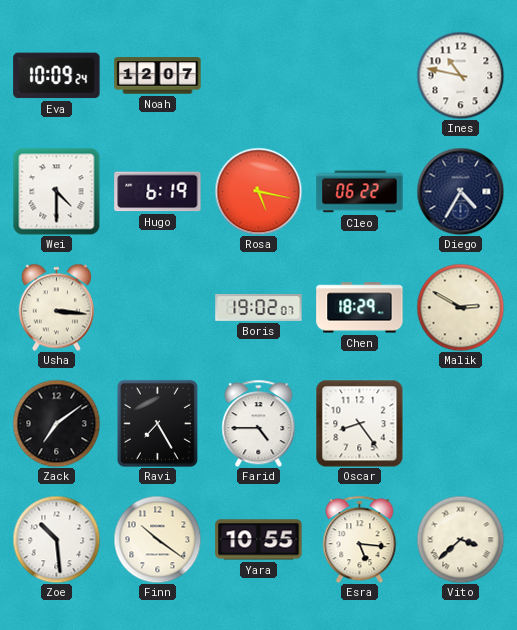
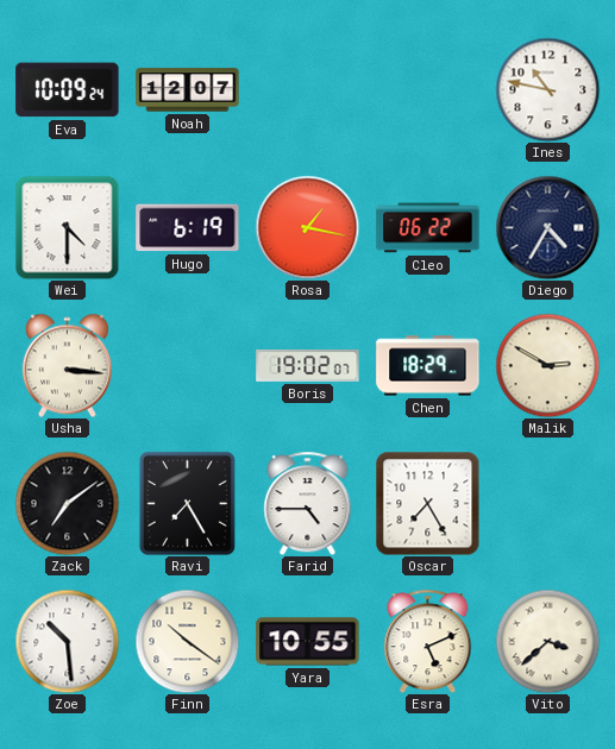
Rosa: 5:17 -> 1:17
Oscar: 8:24 -> 7:25
Esra: 5:16 -> 5:11
